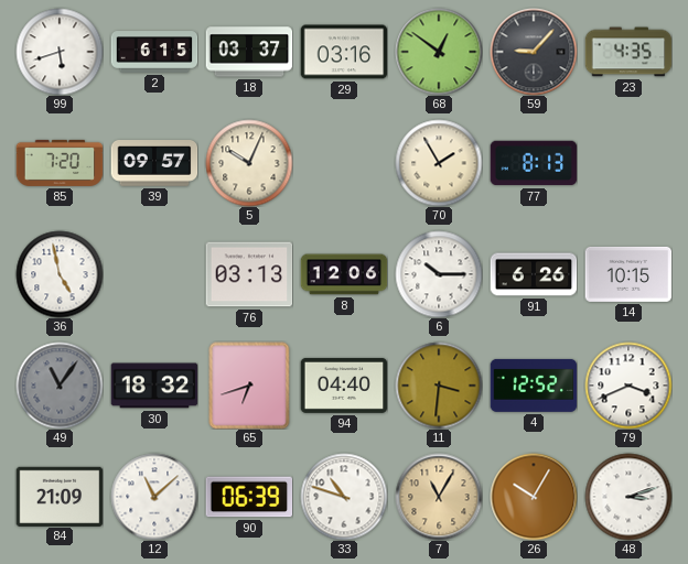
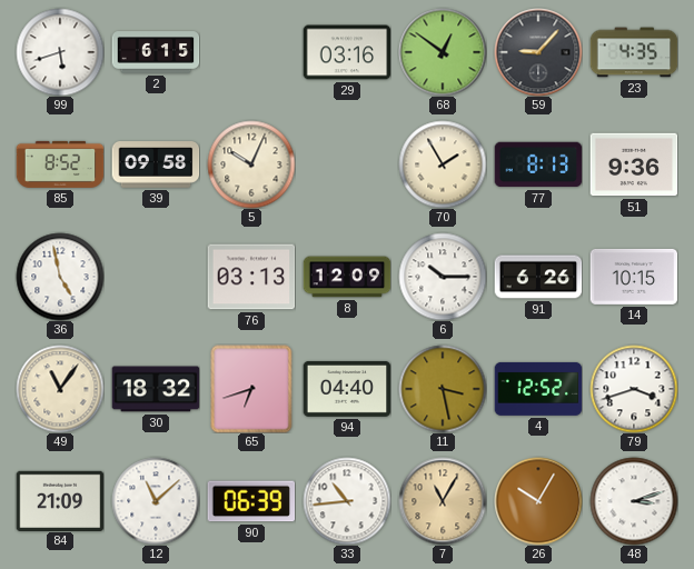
18: 03:37 -> none
85: 7:20 -> 8:52
39: 09:57 -> 09:58
51: none -> 9:36
8: 12:06 -> 12:09
49 dial: grey -> cream
11: 3:31 -> 3:28
79: 3:41 -> 3:42
33: 10:48 -> 10:44
